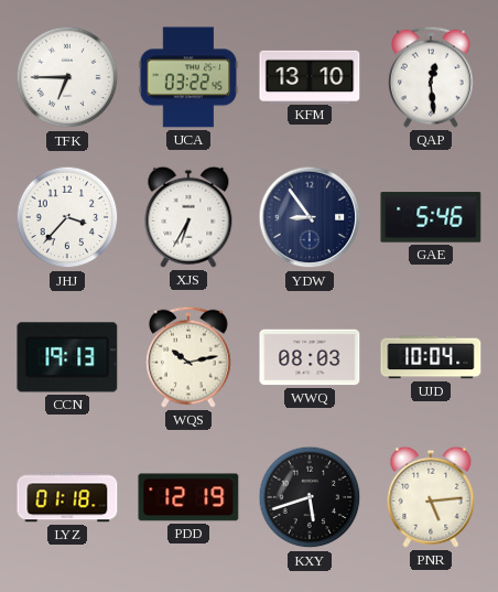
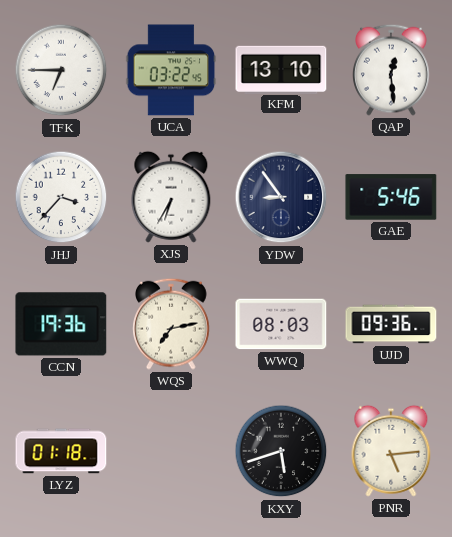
CCN: 19:13 -> 19:36
WQS: 10:13 -> 7:13
UJD: 10:04 -> 09:36
PDD: 12:19 -> none
